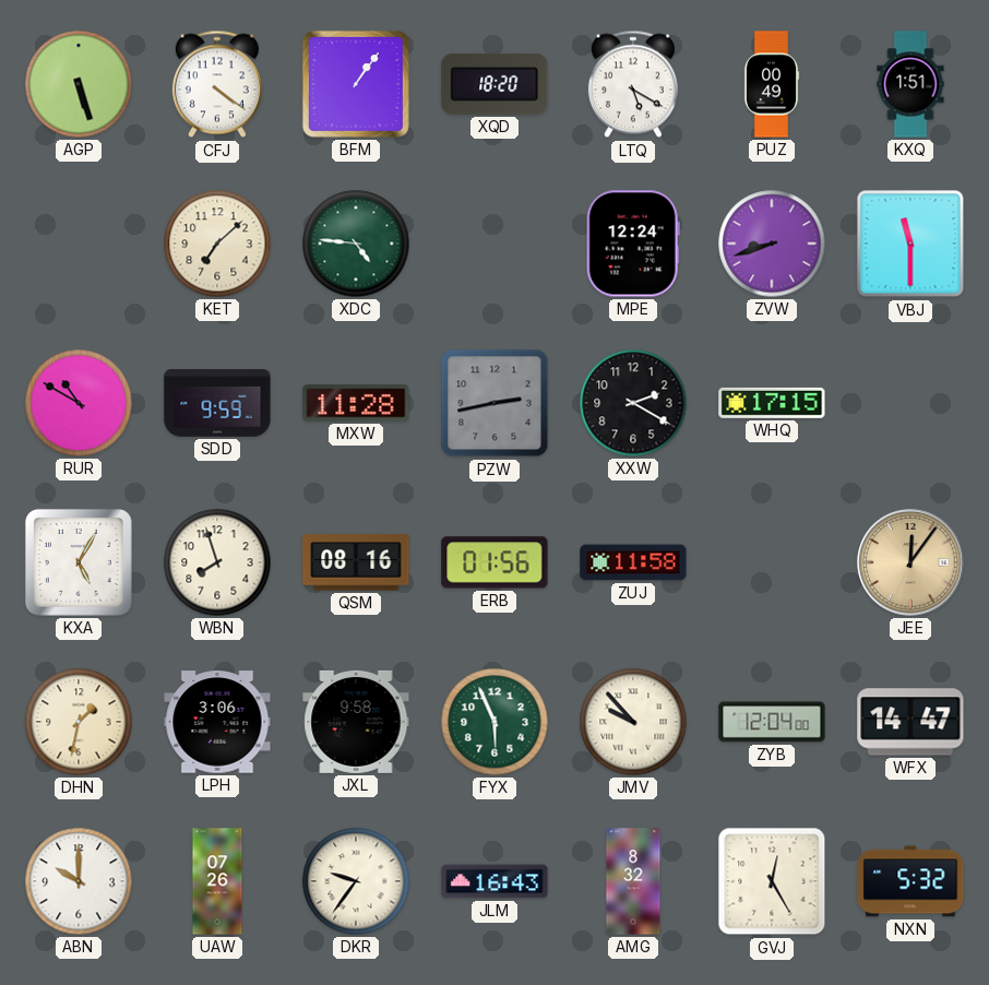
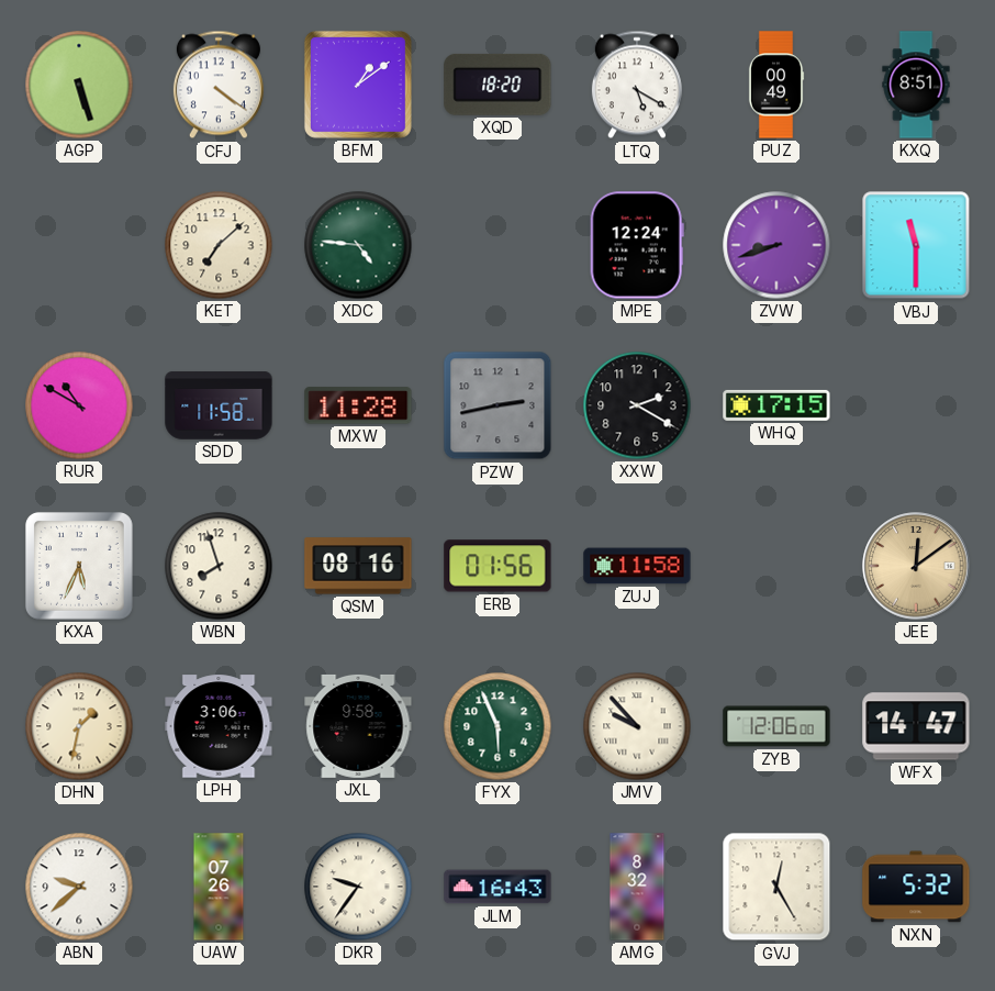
BFM: 1:06 -> 1:09
KXQ: 1:51 -> 8:51
SDD: 9:59 -> 11:58
KXA: 5:05 -> 5:34
JEE: 12:06 -> 12:09
ZYB: 12:04 -> 12:06
ABN: 10:00 -> 9:38
